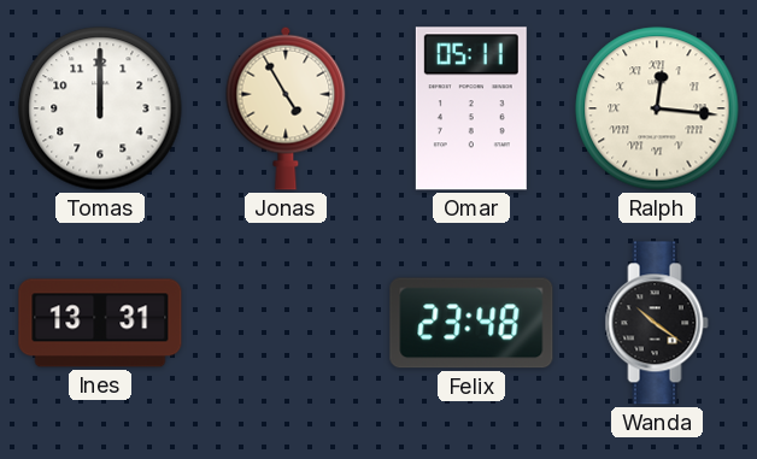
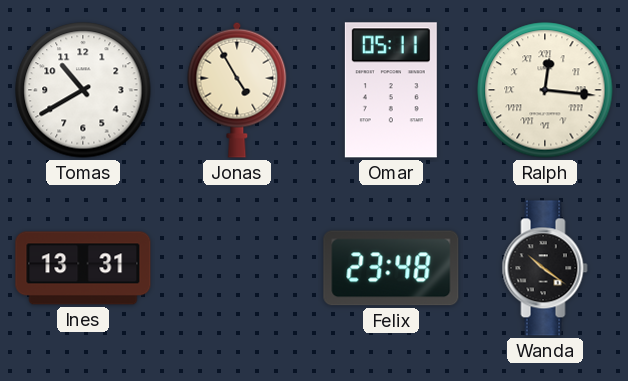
Tomas: 12:00 -> 10:40
